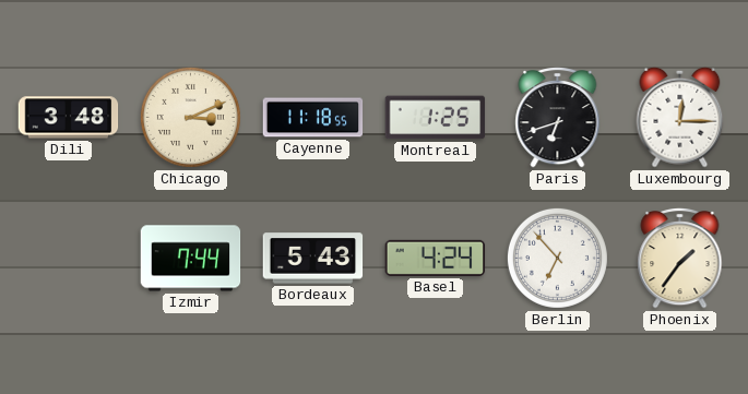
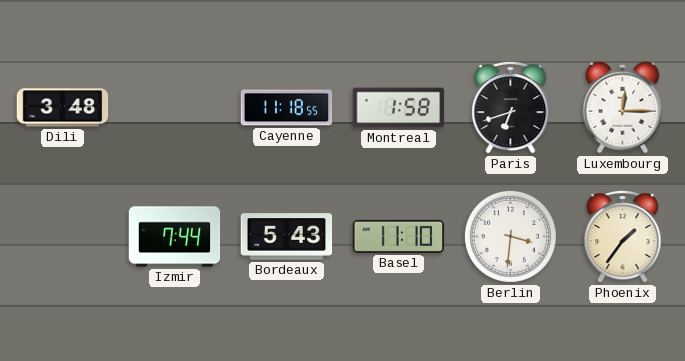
Chicago: 3:11 -> none
Montreal: 1:25 -> 1:58
Basel: 4:24 -> 11:10
Berlin: 6:53 -> 3:31
